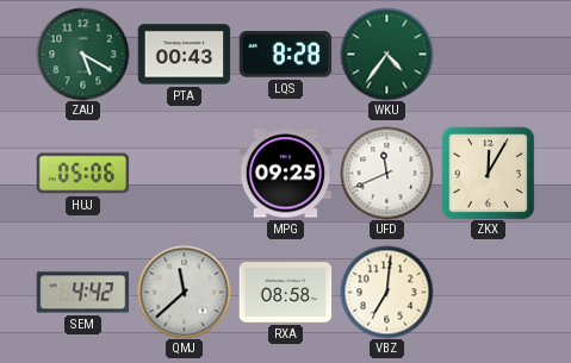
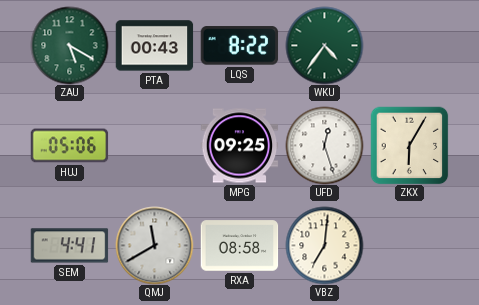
LQS: 8:28 -> 8:22
UFD: 11:41 -> 12:27
ZKX: 12:05 -> 6:05
SEM: 4:42 -> 4:41
QMJ: 11:38 -> 11:40
